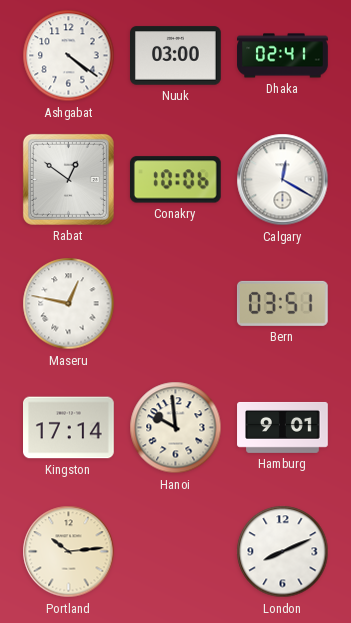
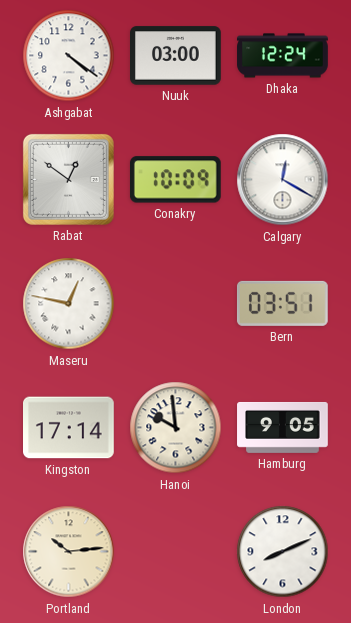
Dhaka: 02:41 -> 12:24
Conakry: 10:06 -> 10:09
Hamburg: 9:01 -> 9:05
